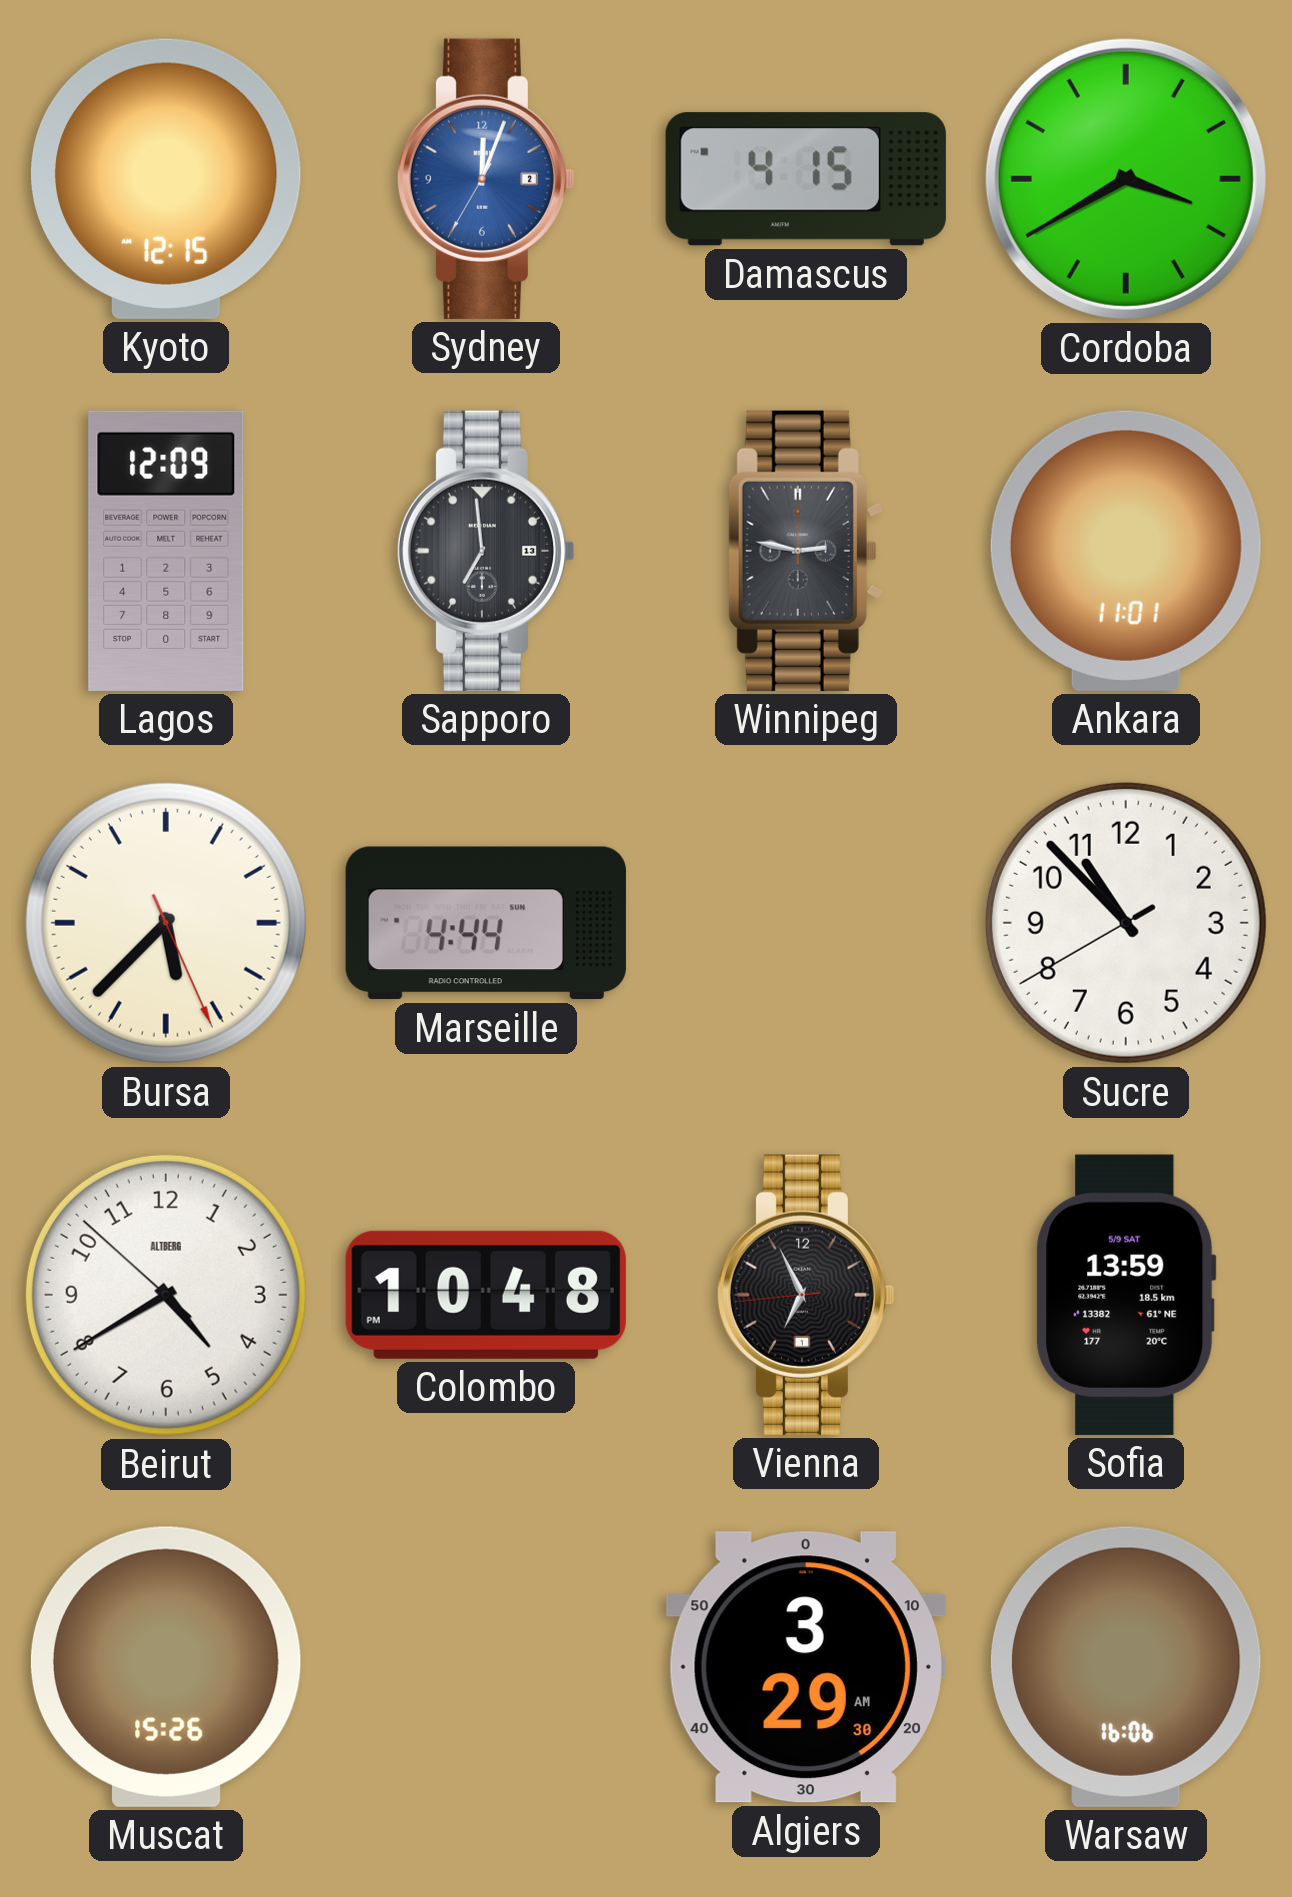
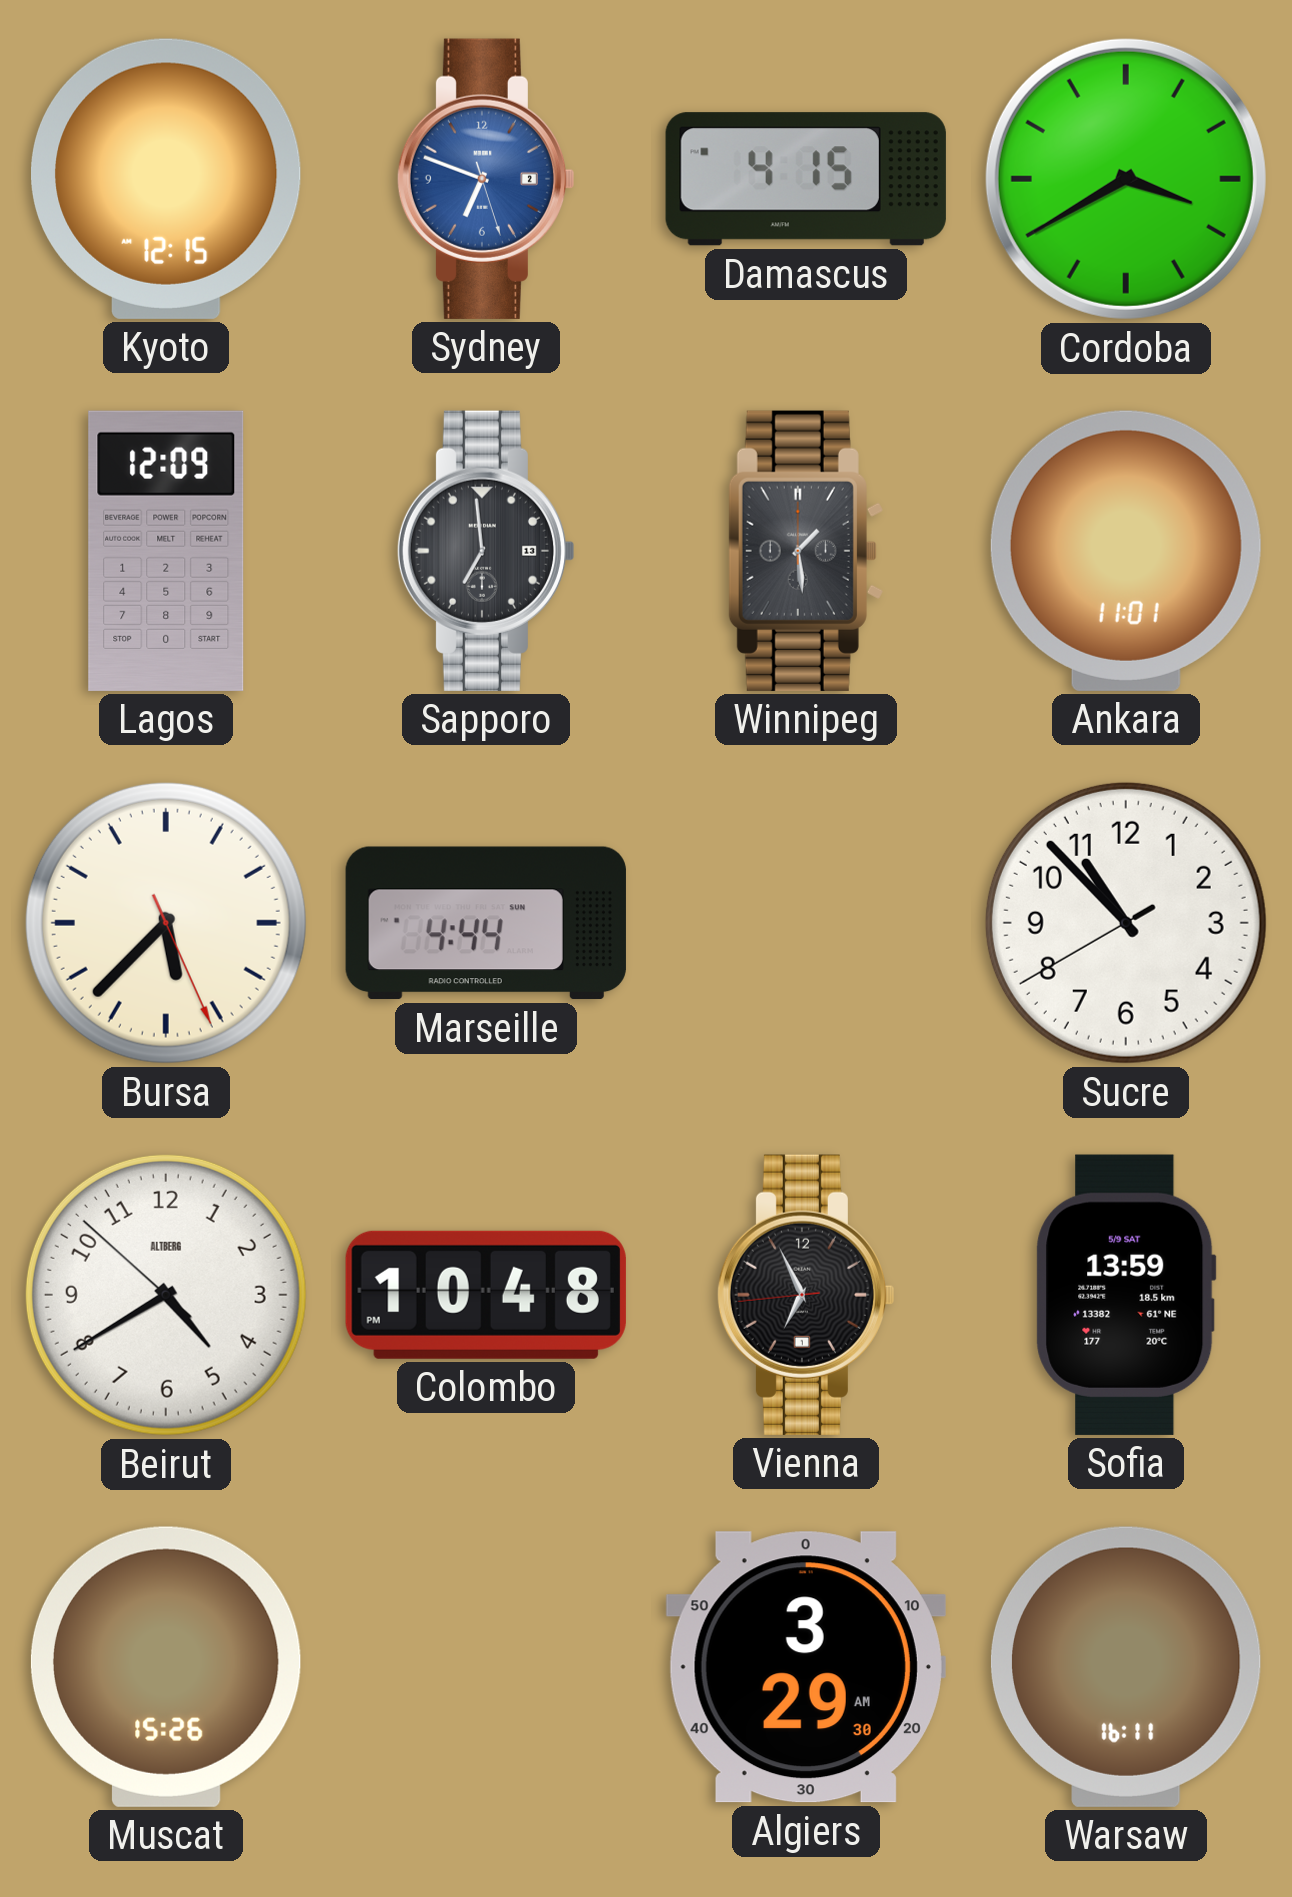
Sydney: 12:03 -> 6:48
Winnipeg: 2:47 -> 1:29
Warsaw: 16:06 -> 16:11
